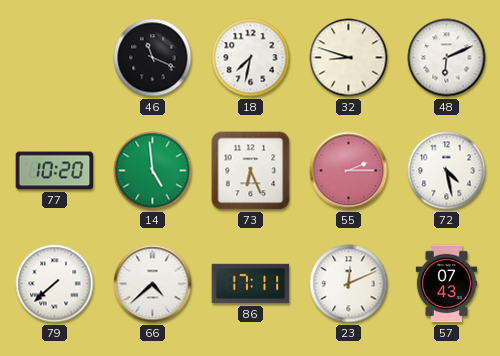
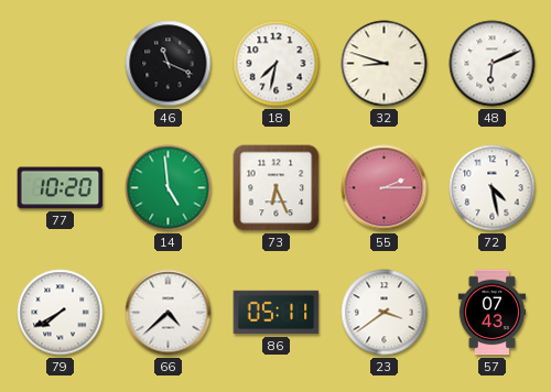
79: 7:38 -> 7:40
86: 17:11 -> 05:11
23: 12:11 -> 3:39
